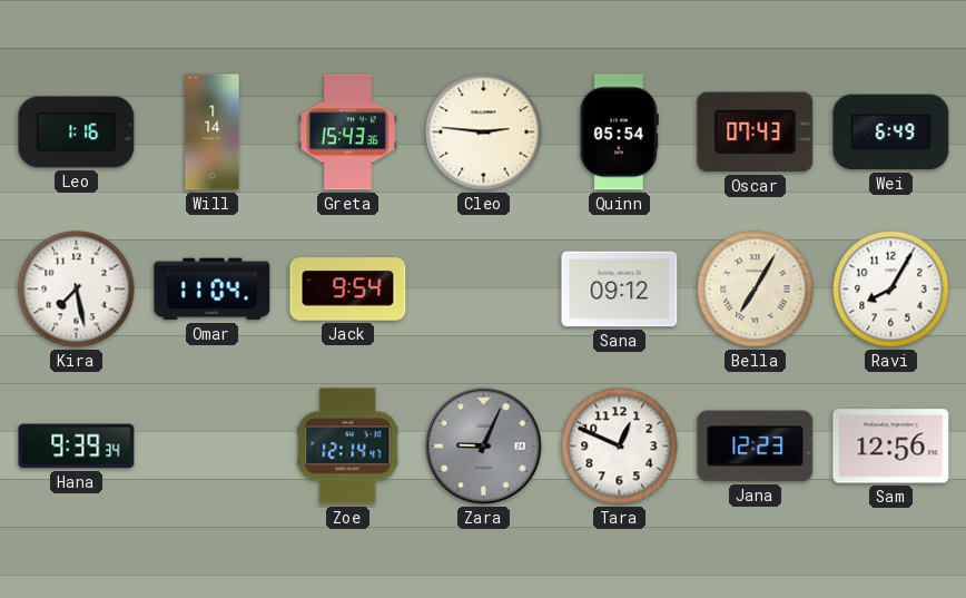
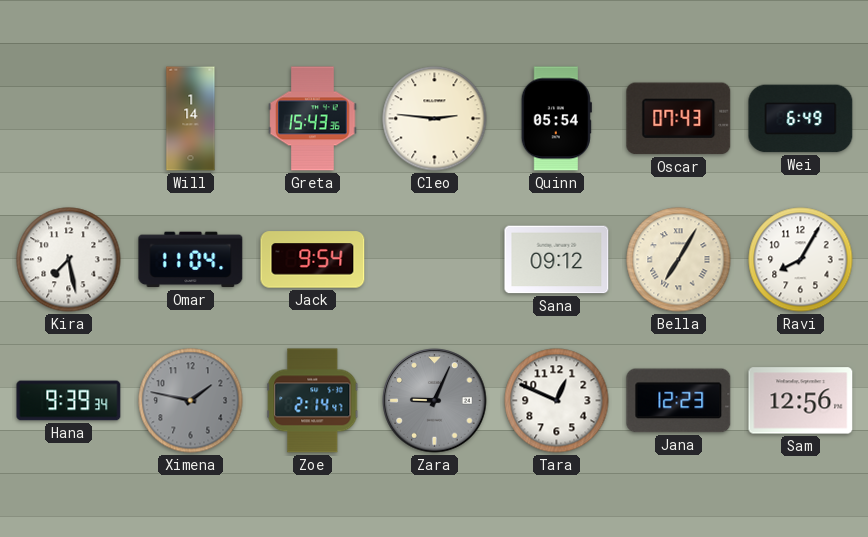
Leo: 1:16 -> none
Ximena: none -> 1:47
Zoe: 12:14 -> 2:14
